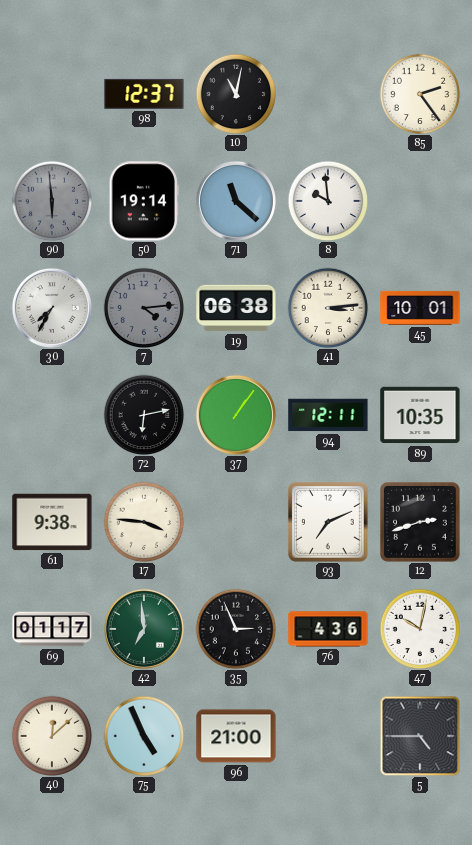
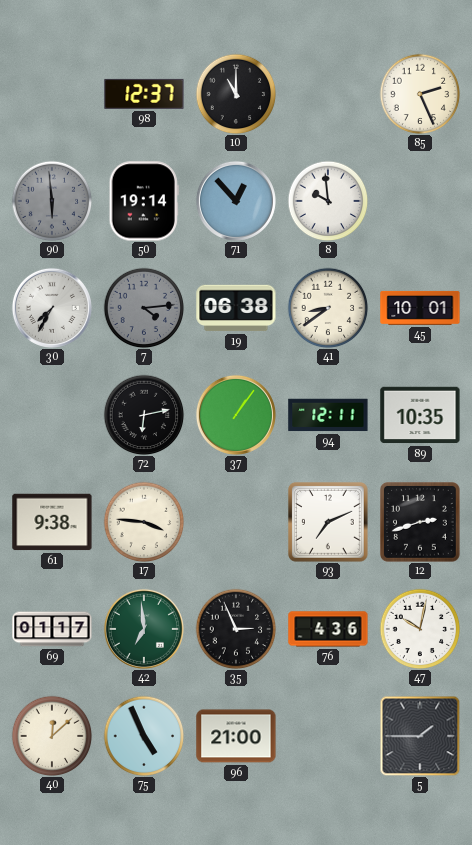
10: 11:02 -> 11:00
85: 2:24 -> 2:26
71: 11:22 -> 12:53
41: 3:14 -> 8:39
5: 4:45 -> 1:45
